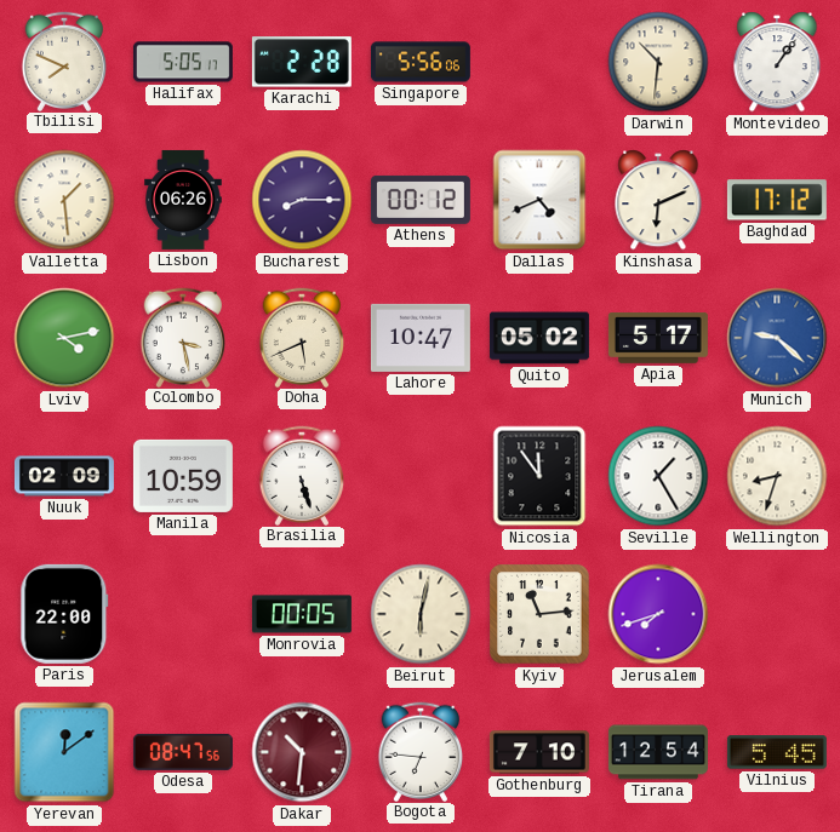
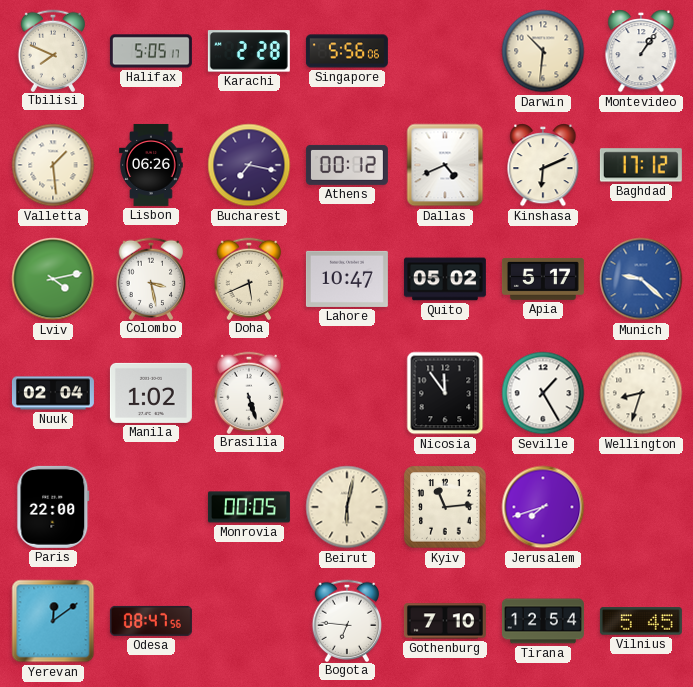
Bucharest: 8:15 -> 7:17
Nuuk: 02:09 -> 02:04
Manila: 10:59 -> 1:02
Dakar: 10:31 -> none
